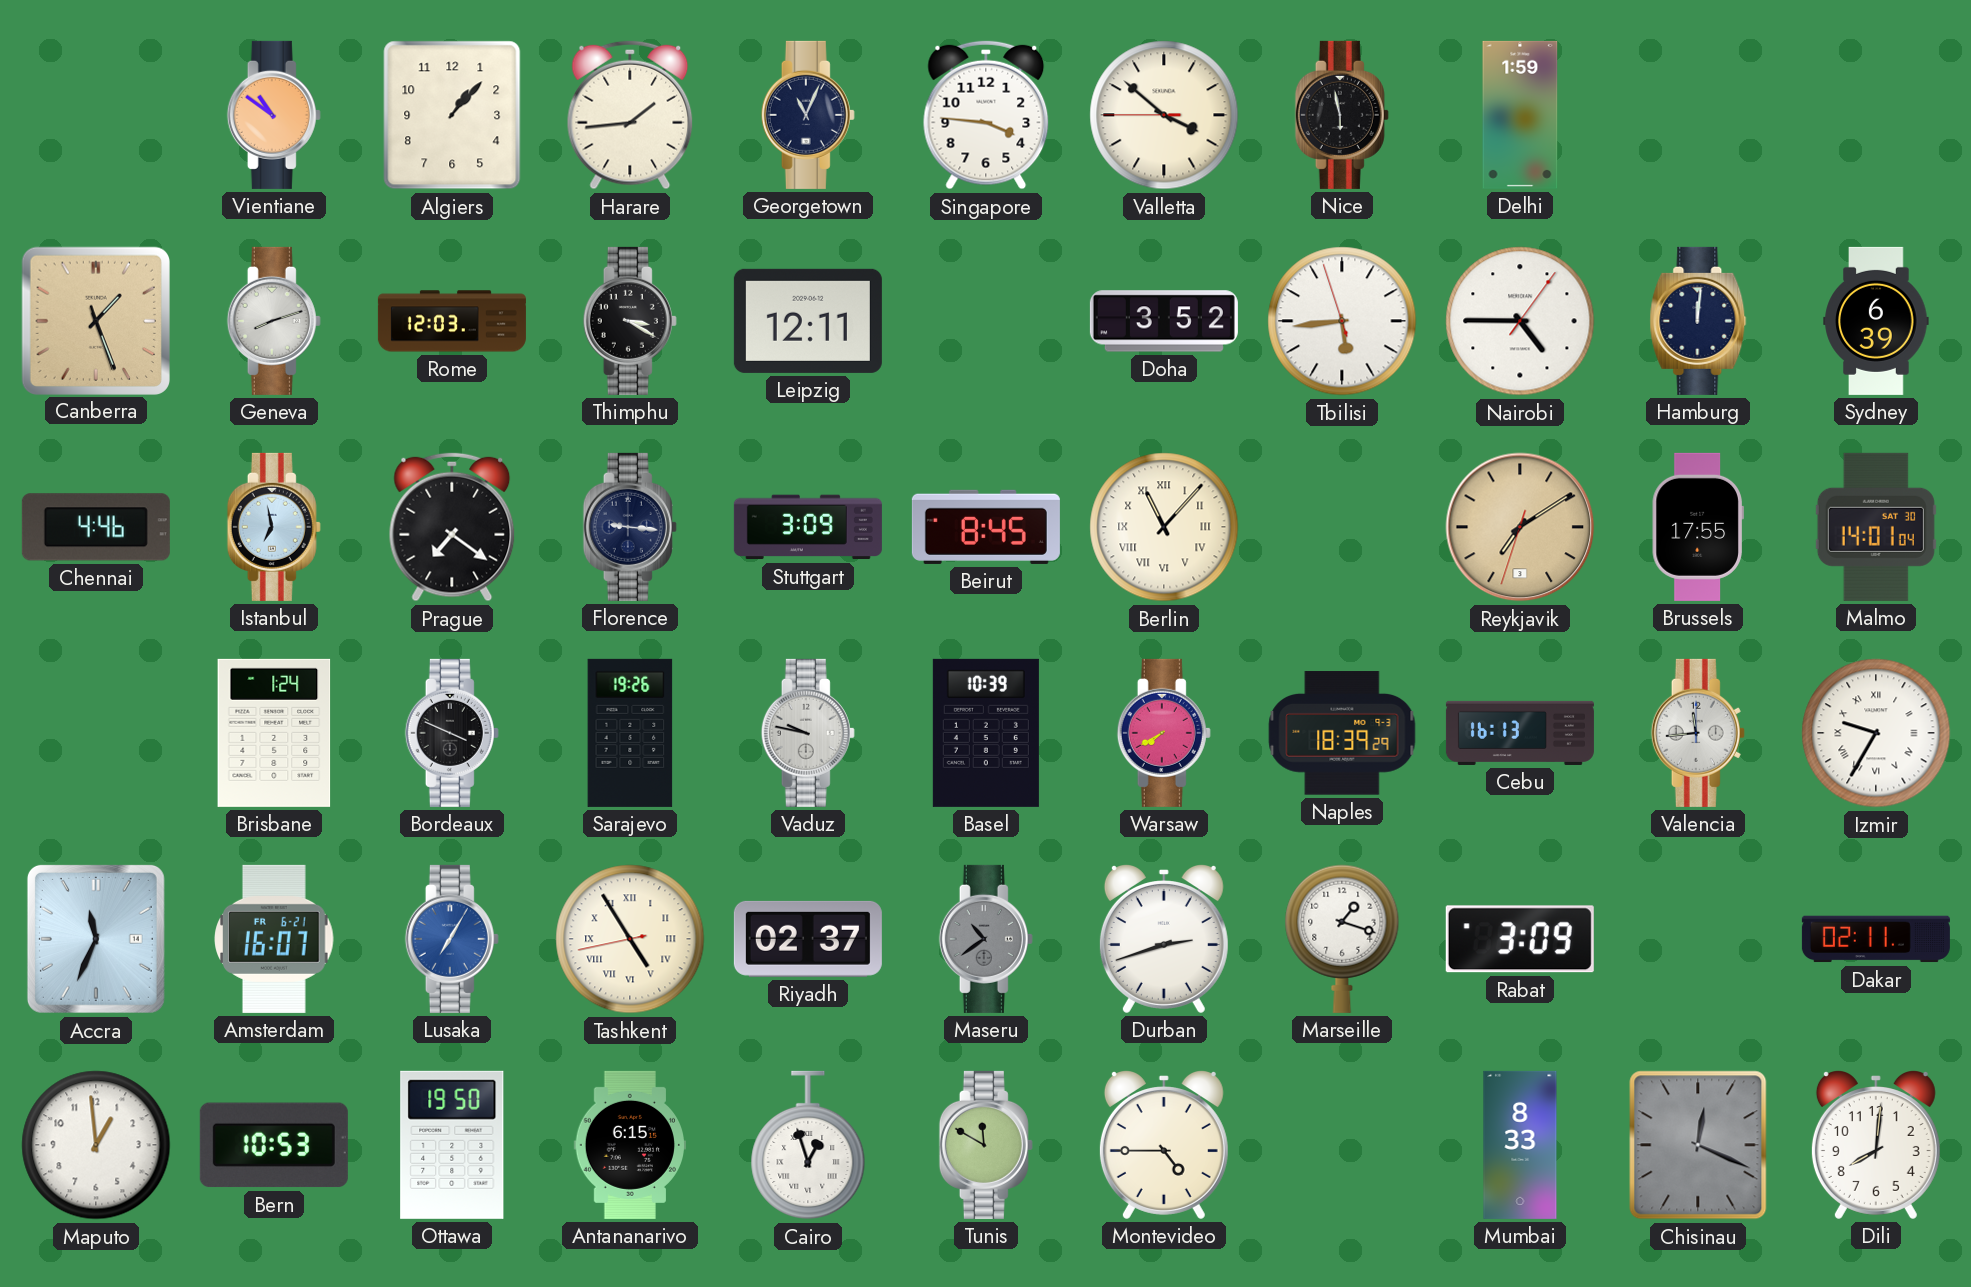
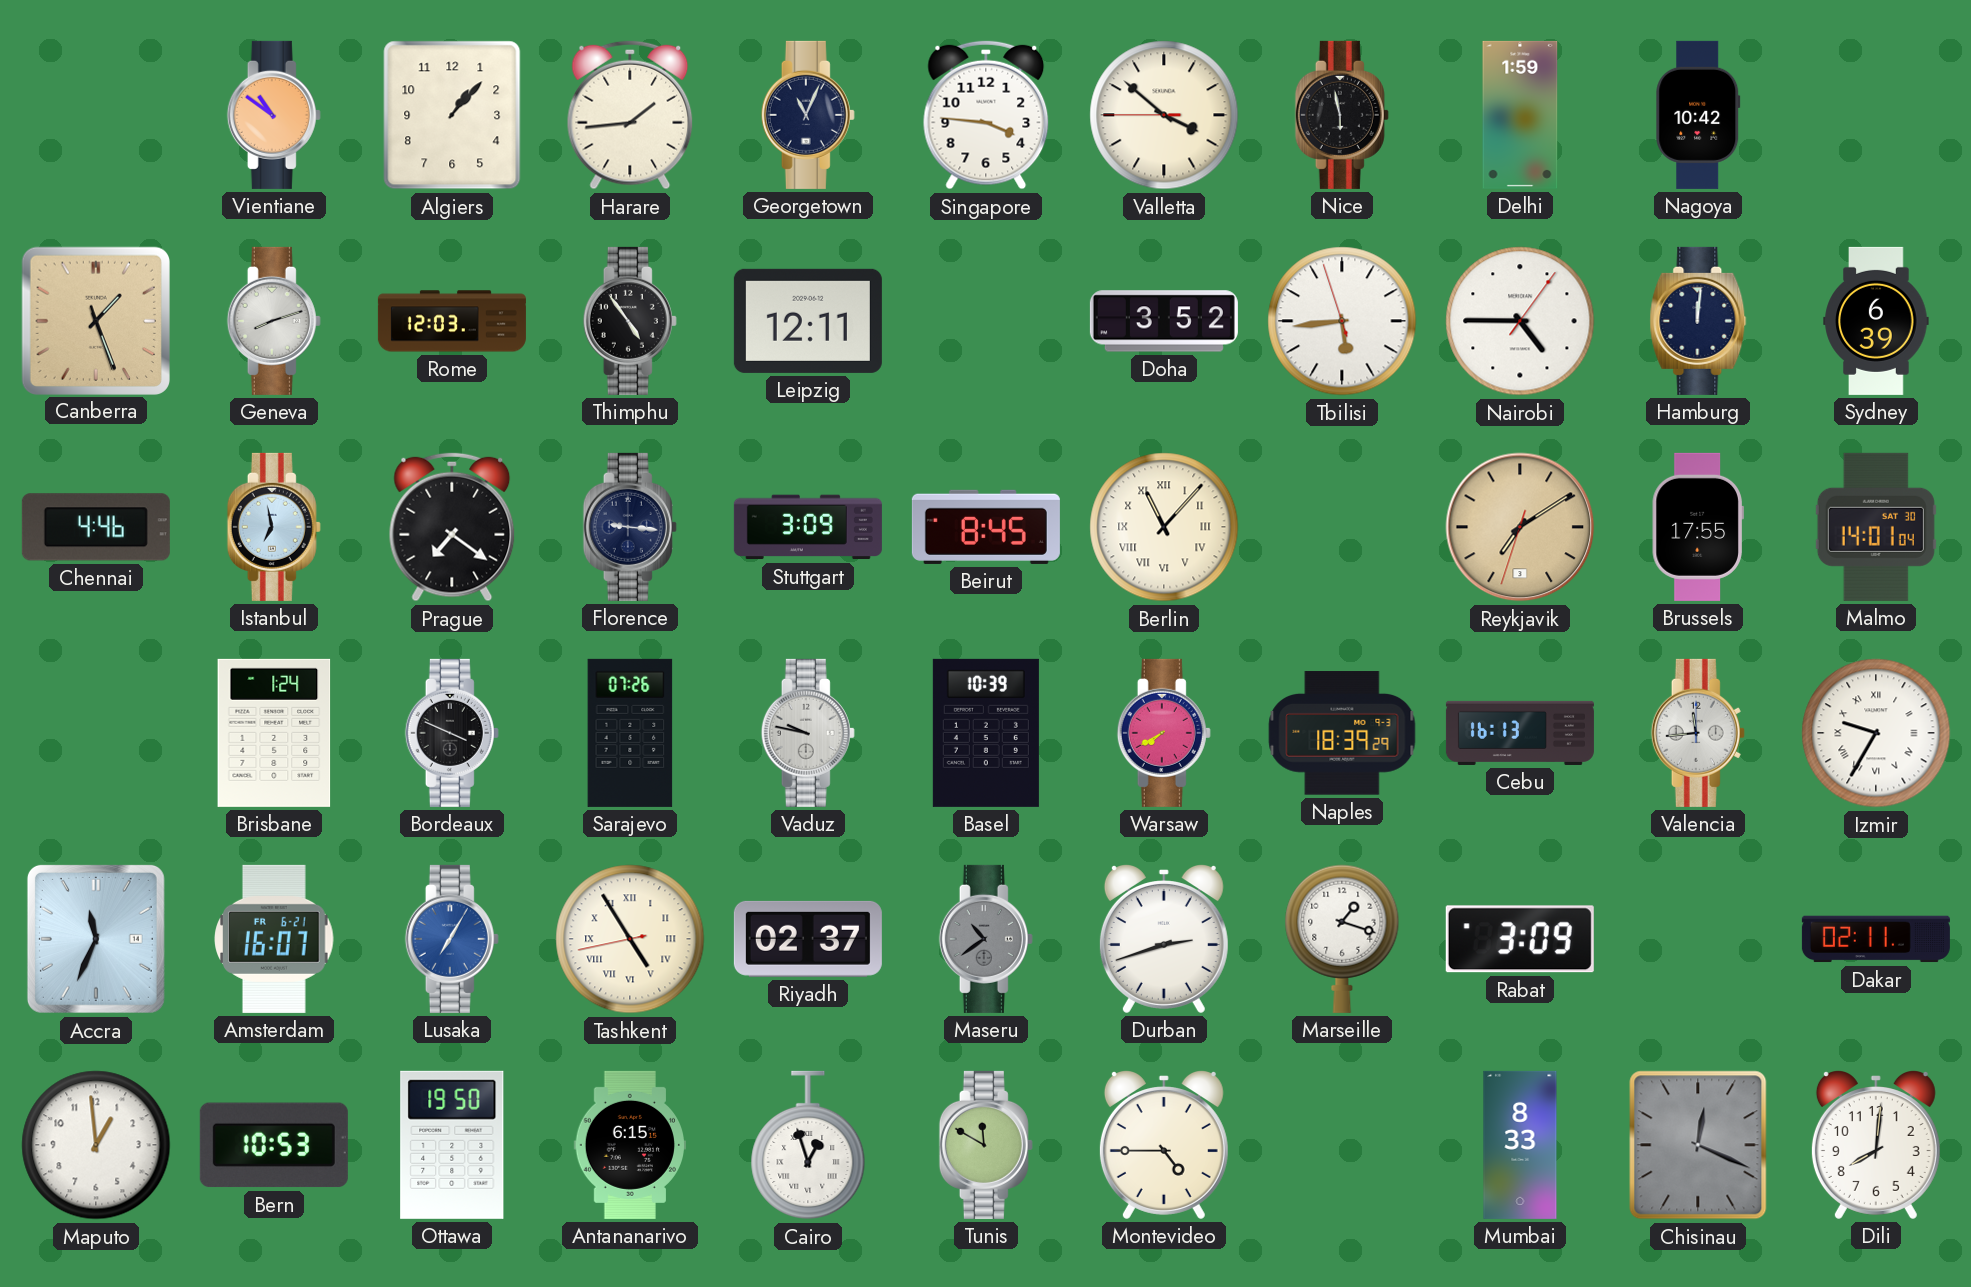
Nagoya: none -> 10:42
Thimphu: 3:20 -> 4:54
Sarajevo: 19:26 -> 07:26
